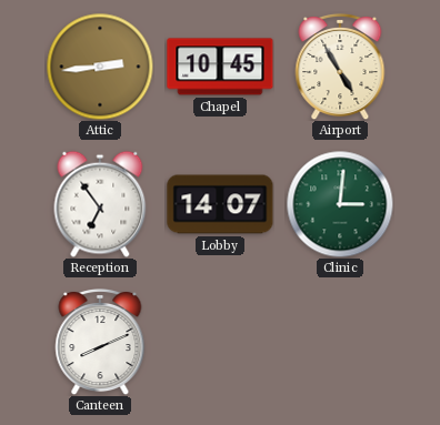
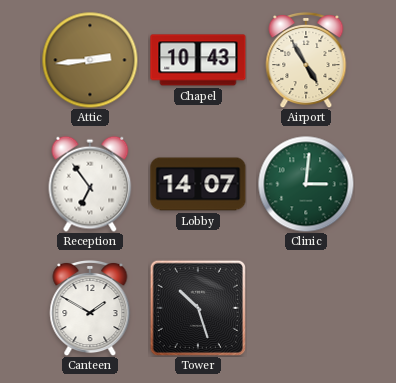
Chapel: 10:45 -> 10:43
Canteen: 8:11 -> 1:50
Tower: none -> 10:27
